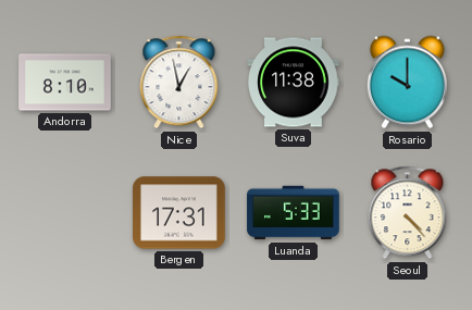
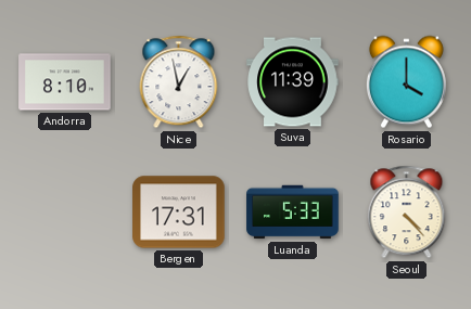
Suva: 11:38 -> 11:39
Rosario: 10:00 -> 4:00
